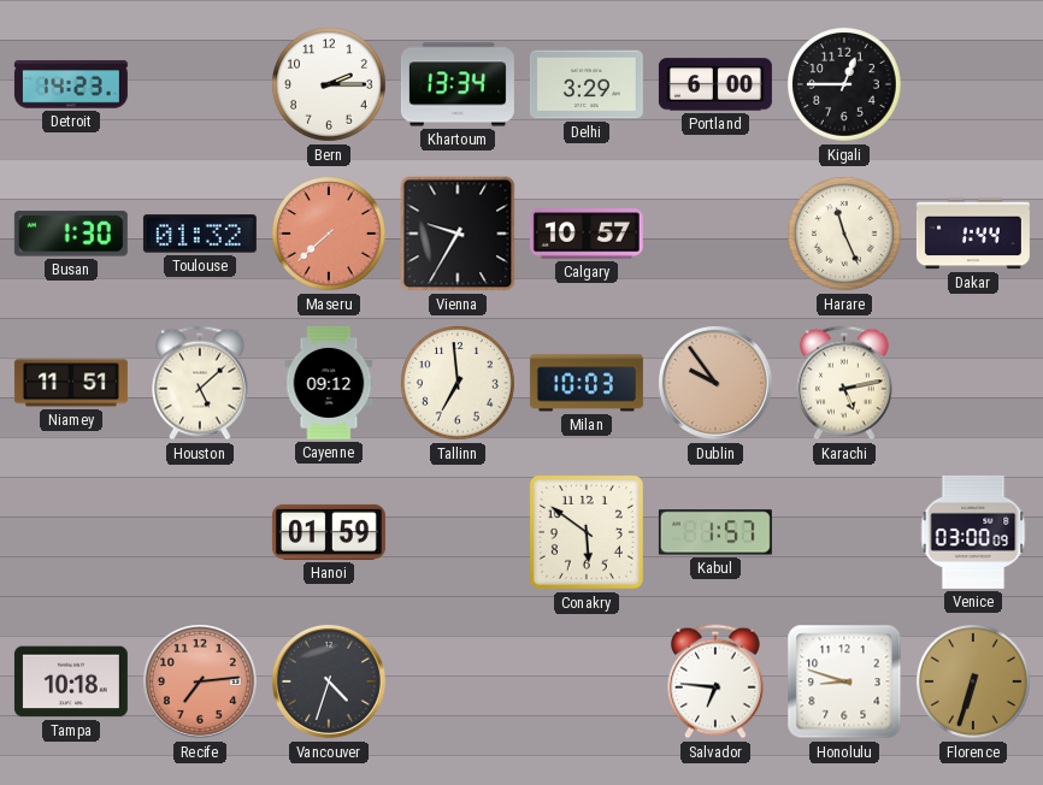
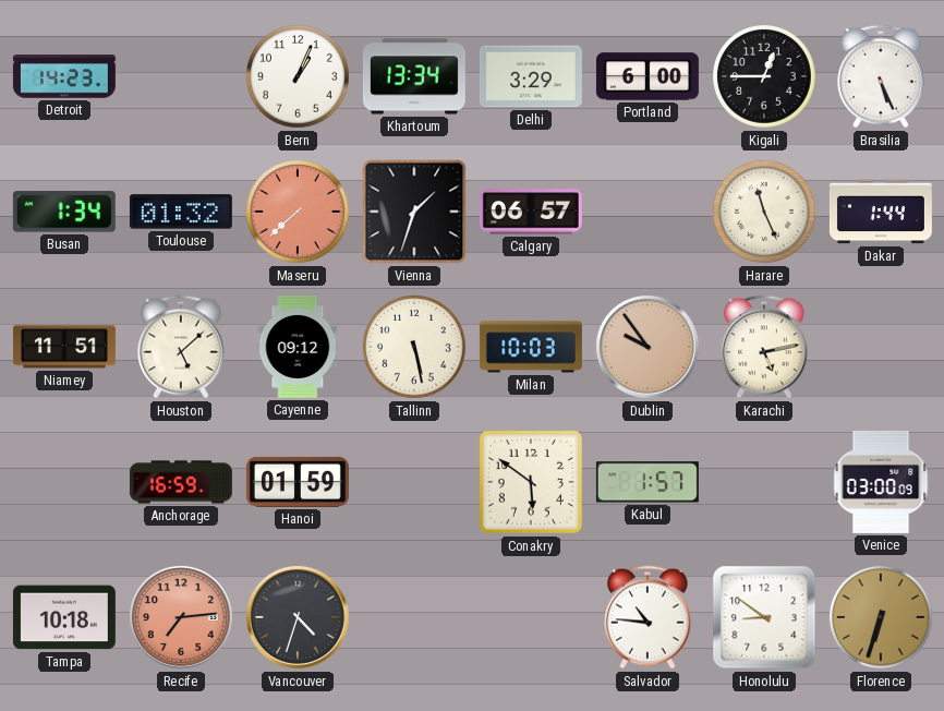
Bern: 2:15 -> 1:04
Brasilia: none -> 5:26
Busan: 1:30 -> 1:34
Vienna: 9:35 -> 1:33
Calgary: 10:57 -> 06:57
Tallinn: 6:59 -> 5:28
Anchorage: none -> 16:59
Salvador: 6:46 -> 10:46
Honolulu: 8:48 -> 8:51
